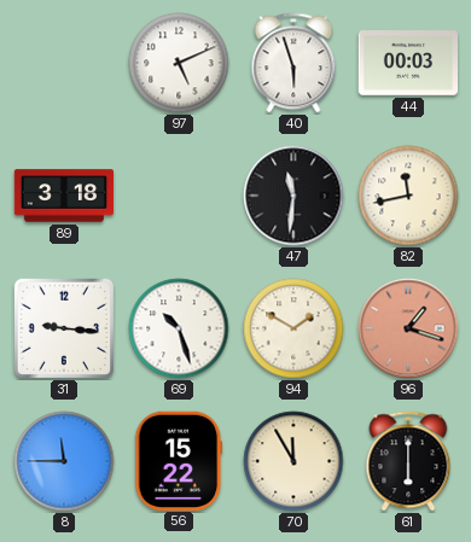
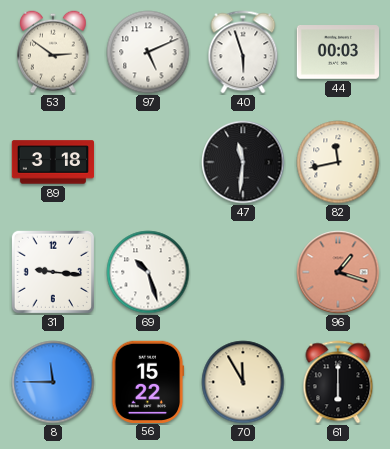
53: none -> 2:51
94: 1:50 -> none
